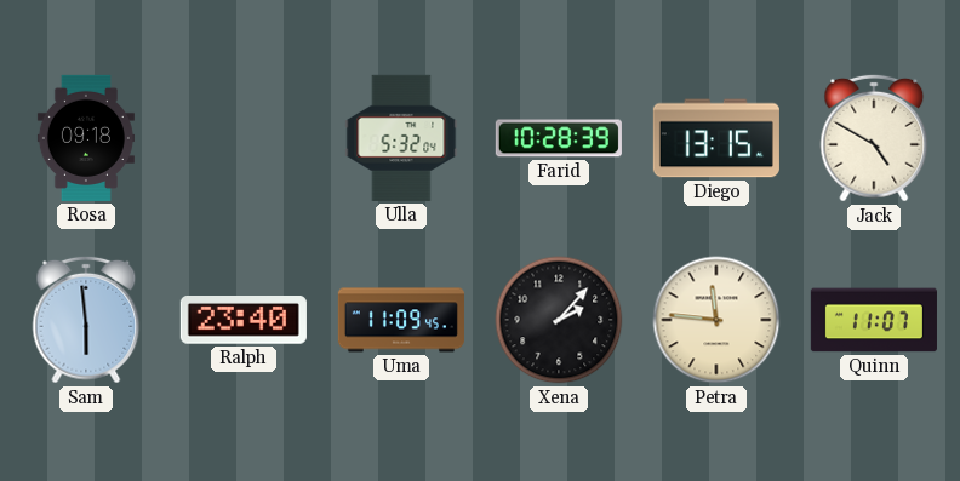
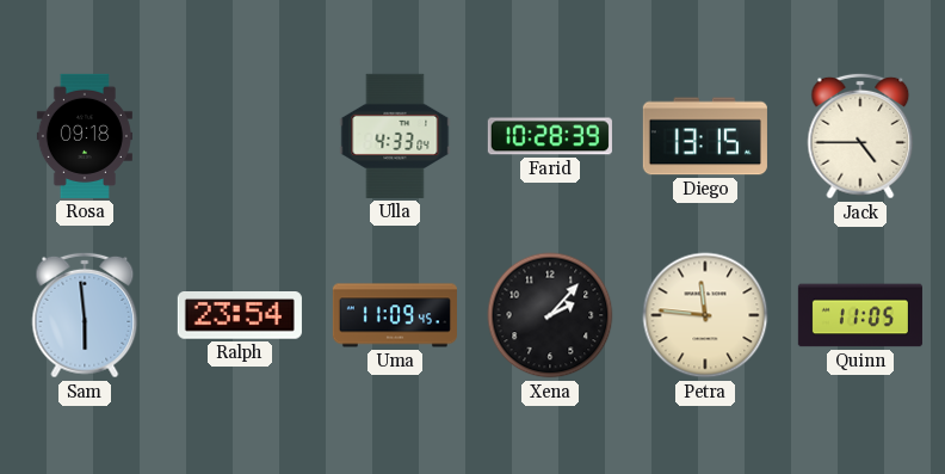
Ulla: 5:32 -> 4:33
Jack: 4:50 -> 4:45
Ralph: 23:40 -> 23:54
Quinn: 11:07 -> 11:05
